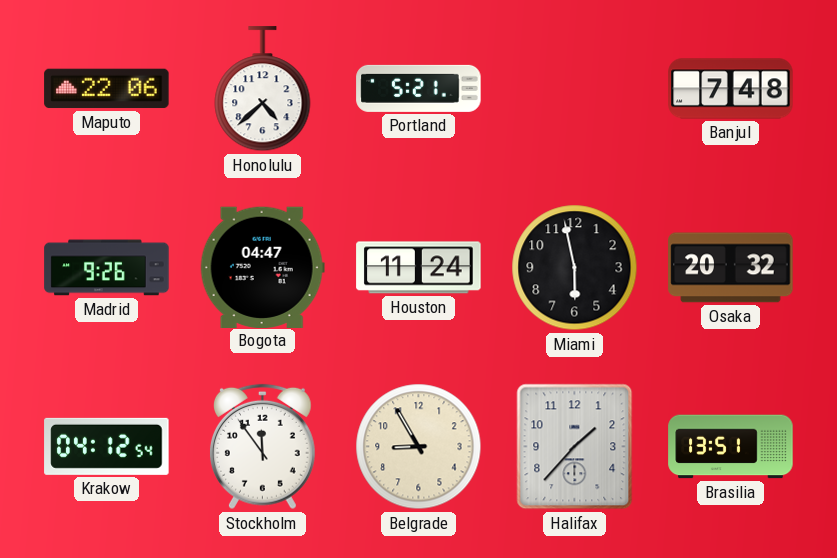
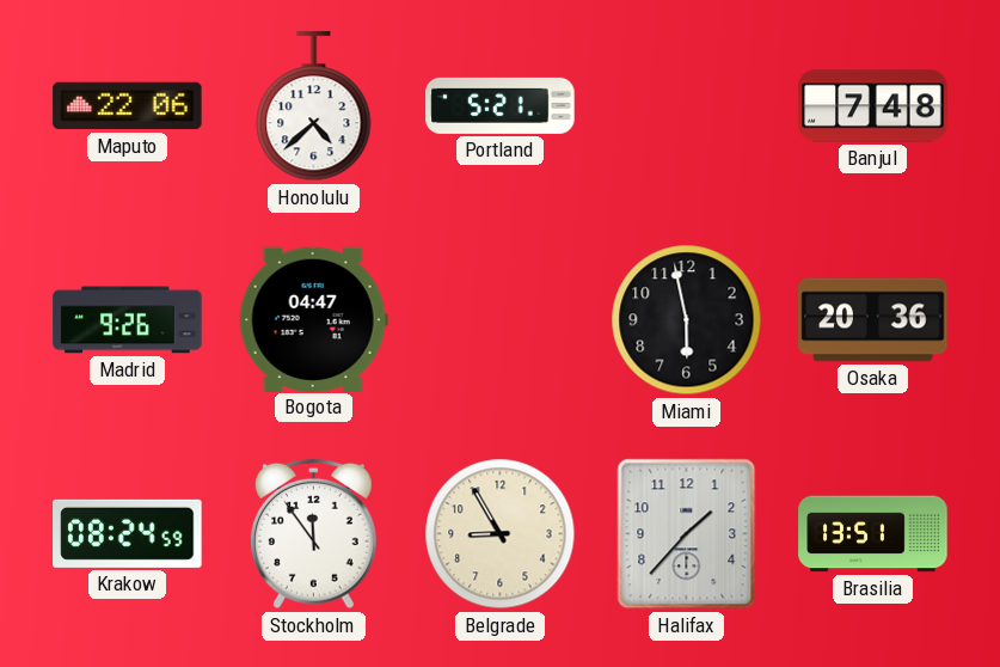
Houston: 11:24 -> none
Osaka: 20:32 -> 20:36
Krakow: 04:12 -> 08:24
